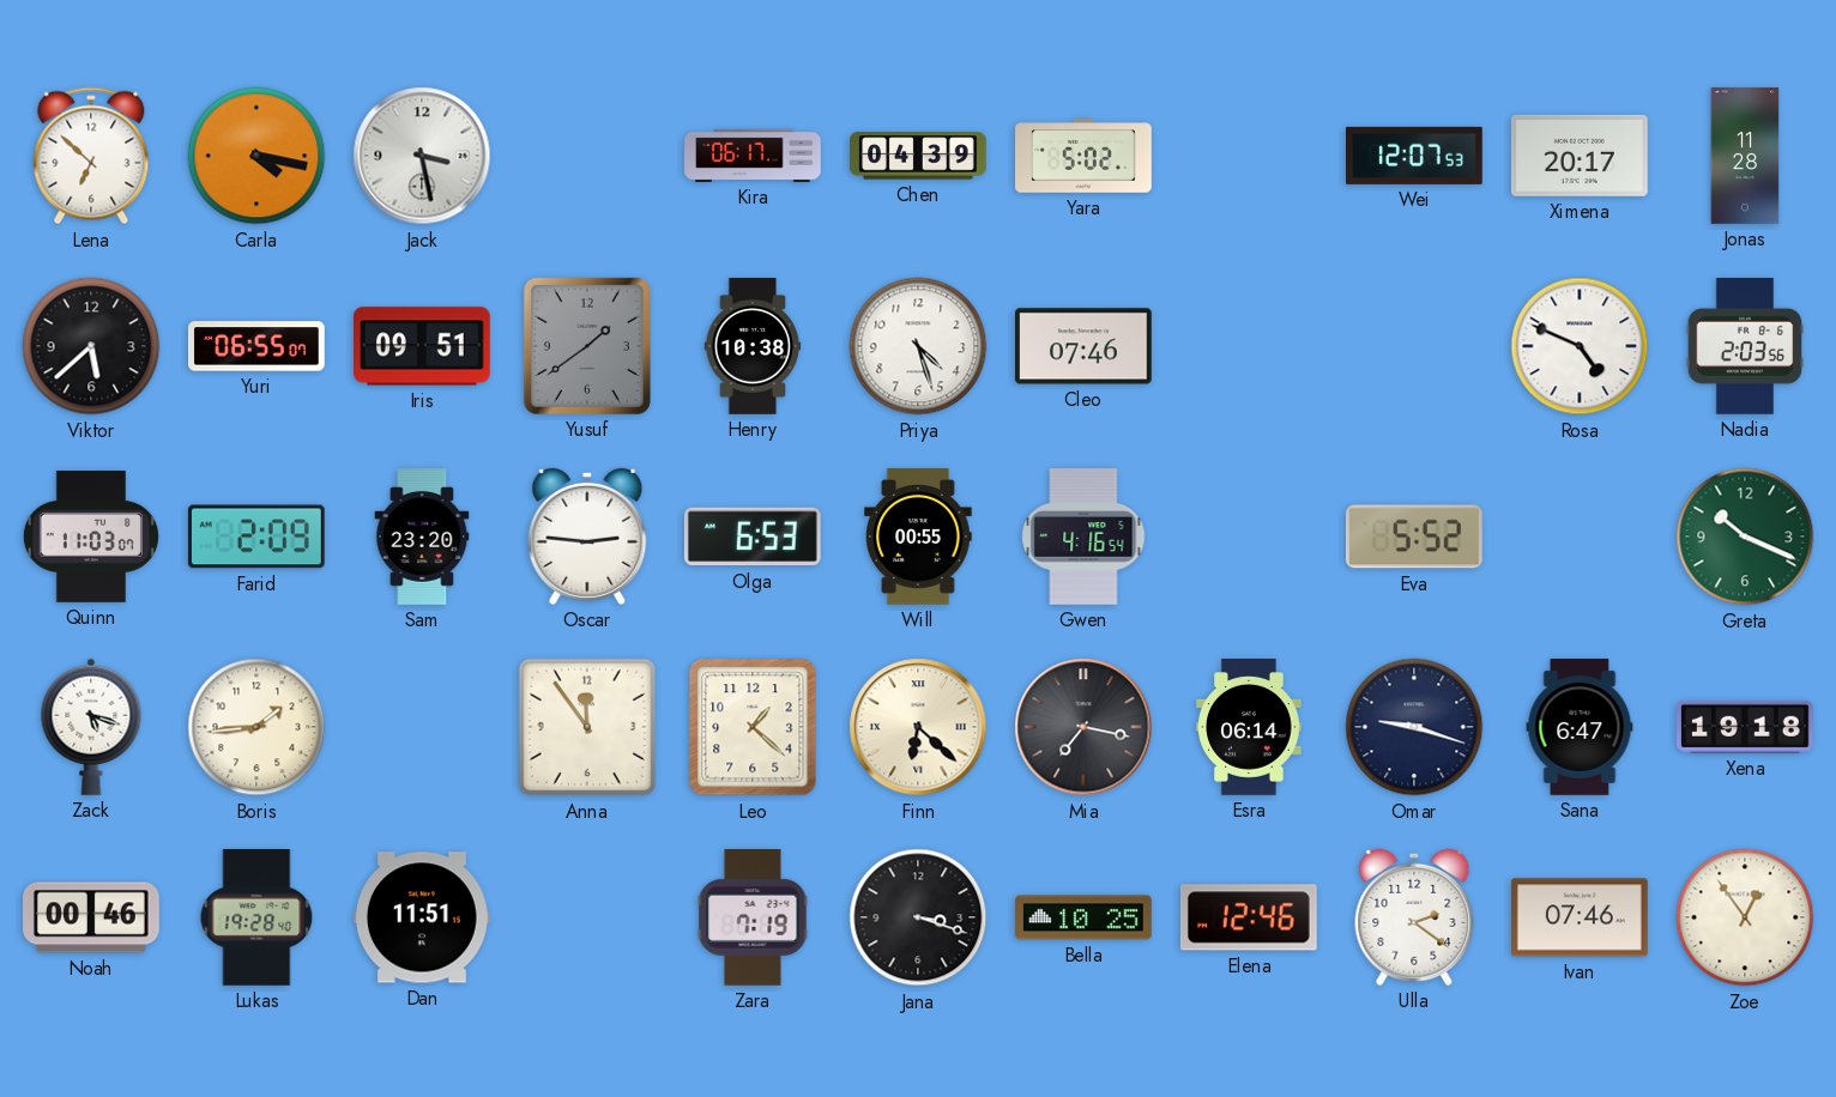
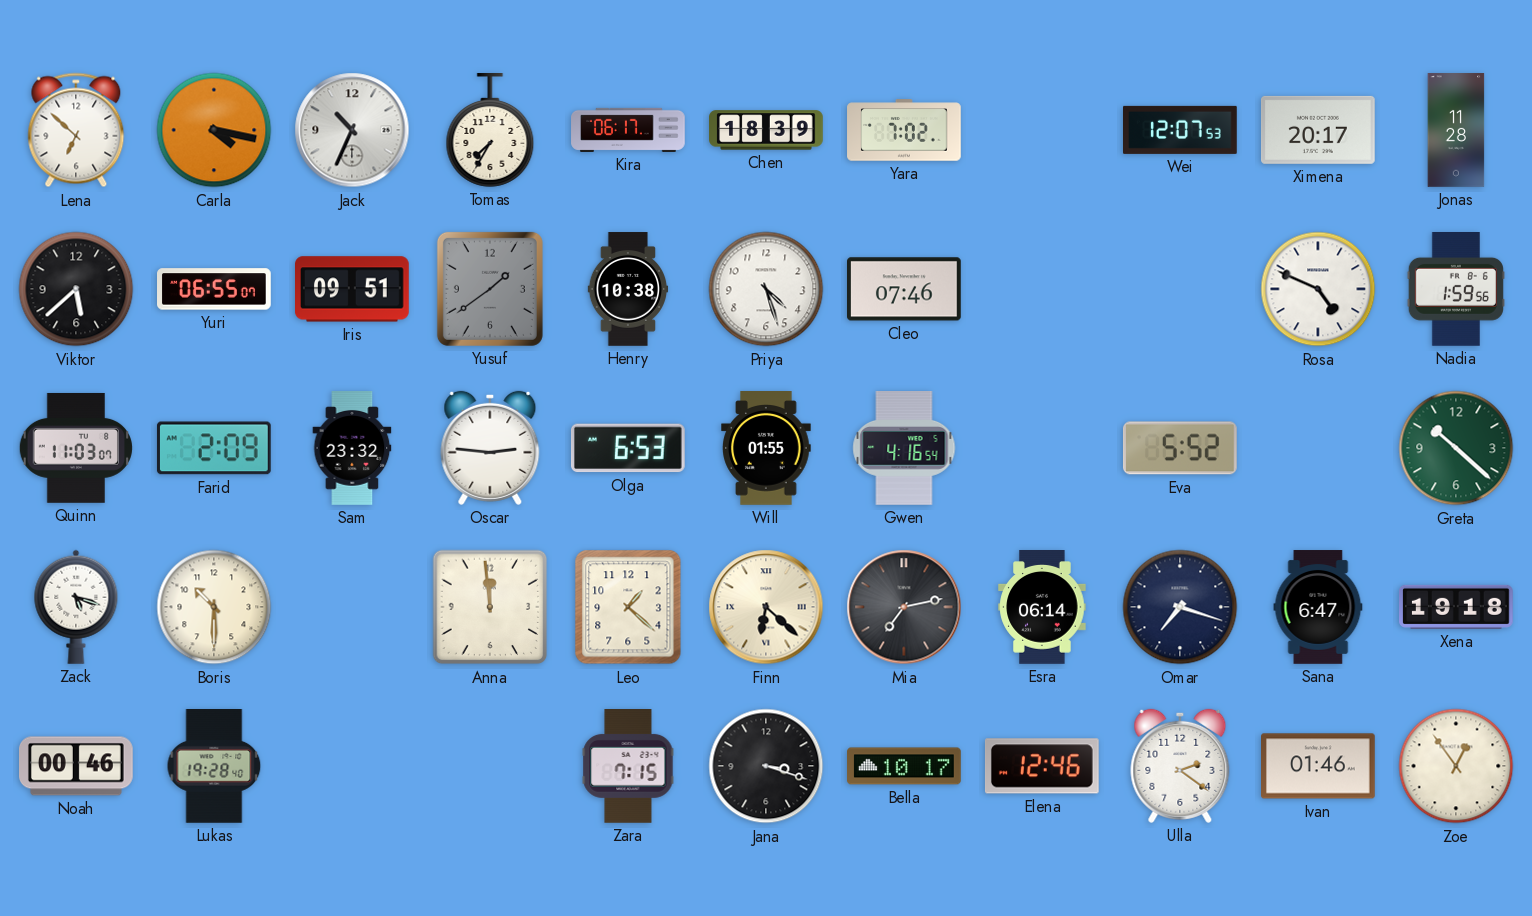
Jack: 3:28 -> 10:34
Tomas: none -> 7:35
Chen: 04:39 -> 18:39
Yara: 5:02 -> 7:02
Nadia: 2:03 -> 1:59
Sam: 23:20 -> 23:32
Will: 00:55 -> 01:55
Greta: 10:19 -> 10:22
Boris: 1:44 -> 10:30
Anna: 11:54 -> 11:59
Mia: 7:17 -> 7:13
Omar: 9:18 -> 7:18
Dan: 11:51 -> none
Zara: 7:19 -> 7:15
Bella: 10:25 -> 10:17
Ivan: 07:46 -> 01:46
